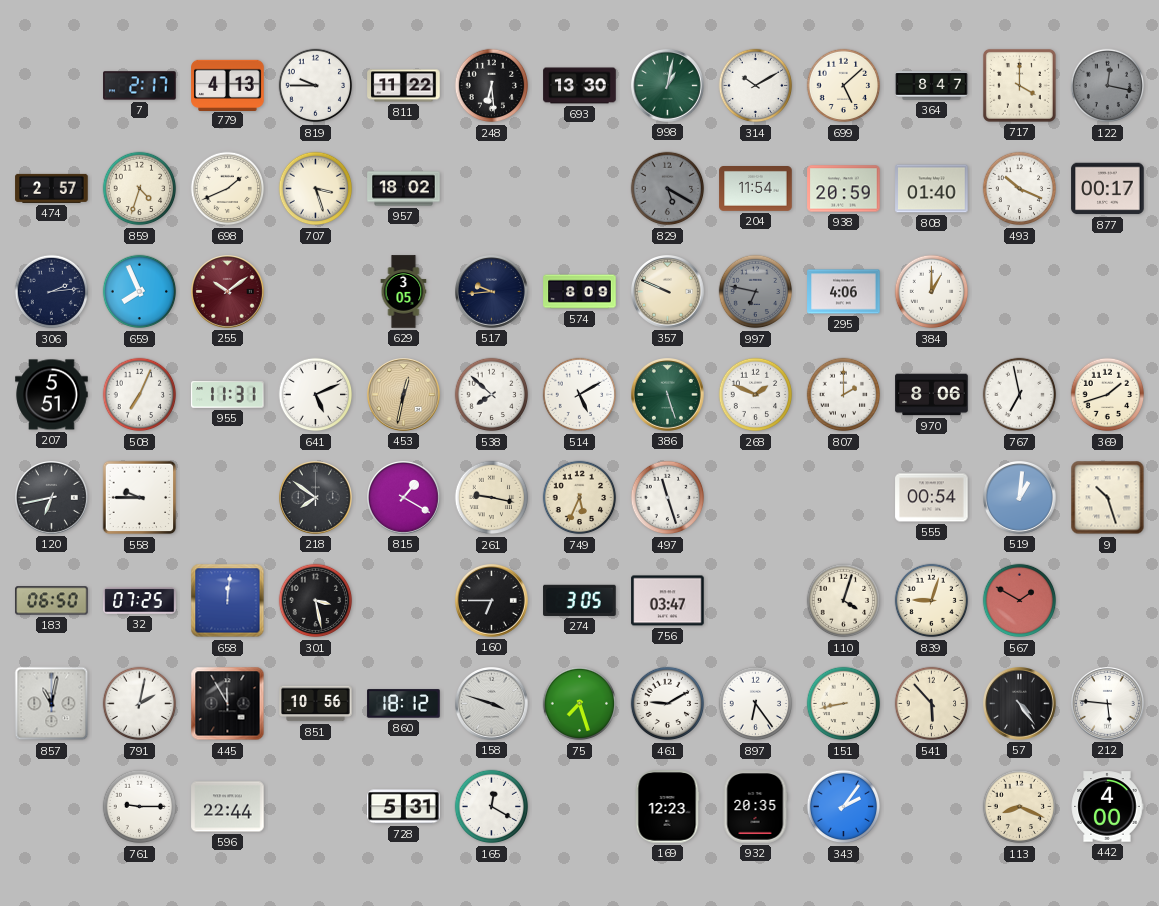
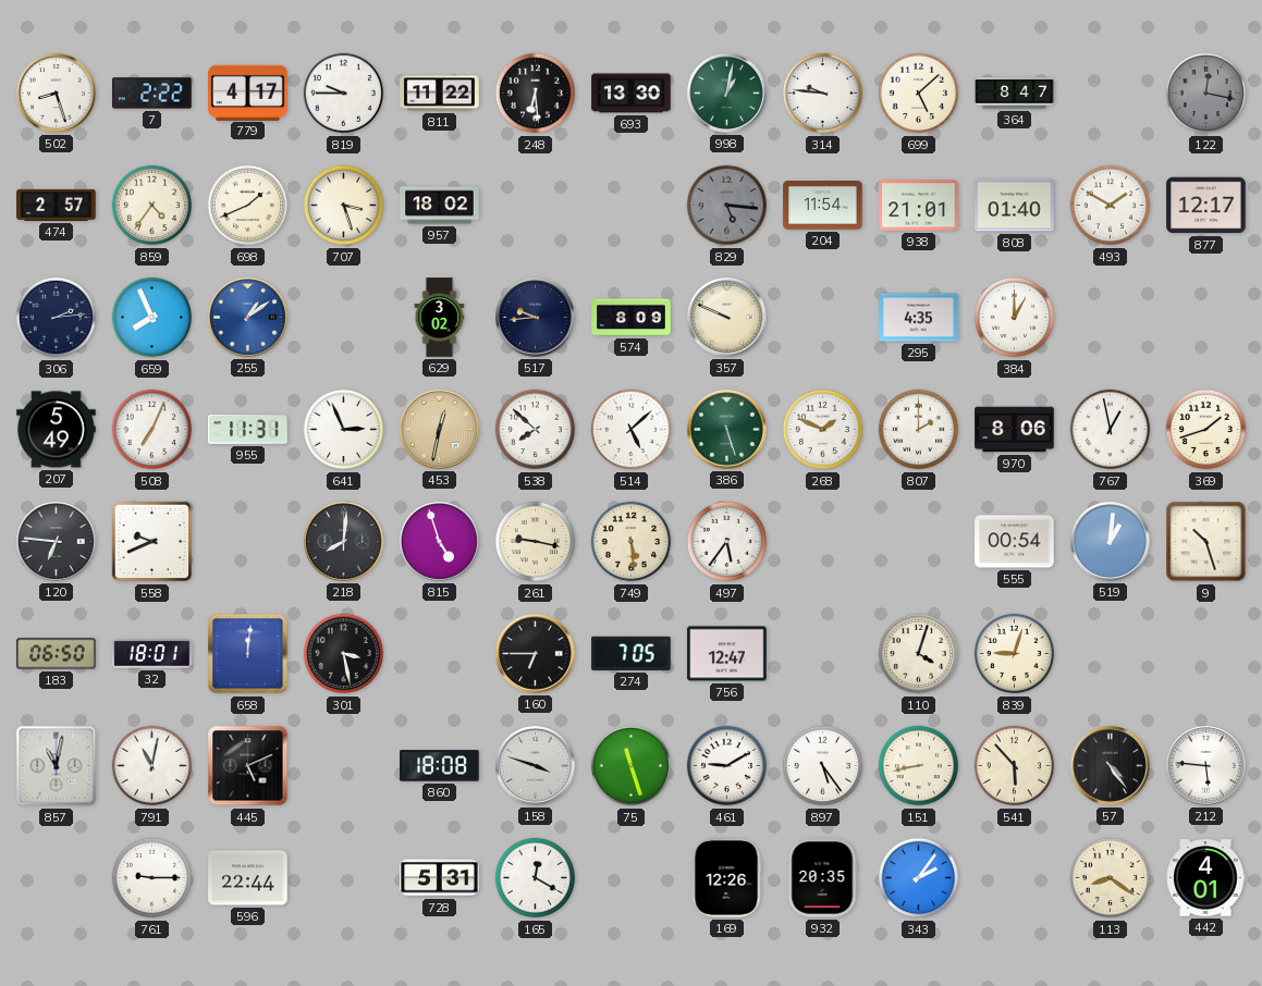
502: none -> 8:27
7: 2:17 -> 2:22
779: 4:13 -> 4:17
314: 10:10 -> 9:46
717: 4:00 -> none
859: 4:33 -> 4:36
829: 5:20 -> 5:16
938: 20:59 -> 21:01
493: 10:19 -> 1:50
877: 00:17 -> 12:17
255: 10:09 -> 1:09
255 dial: burgundy -> blue
629: 3:05 -> 3:02
997: 6:47 -> none
295: 4:06 -> 4:35
207: 5:51 -> 5:49
641: 5:11 -> 2:56
514: 5:10 -> 5:08
767: 6:58 -> 12:58
120: 6:43 -> 6:46
558: 9:45 -> 9:41
218: 7:51 -> 8:01
815: 1:20 -> 4:57
749: 5:34 -> 5:29
497: 11:27 -> 5:36
32: 07:25 -> 18:01
274: 3:05 -> 7:05
756: 03:47 -> 12:47
567: 1:50 -> none
791: 2:02 -> 11:02
445: 11:55 -> 5:11
851: 10:56 -> none
860: 18:12 -> 18:08
75: 7:27 -> 11:27
897: 6:24 -> 5:24
169: 12:23 -> 12:26
113: 8:19 -> 8:21
442: 4:00 -> 4:01
